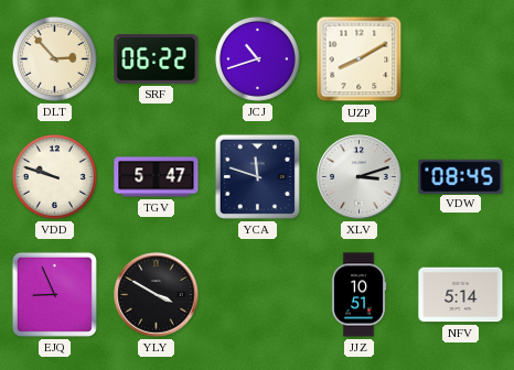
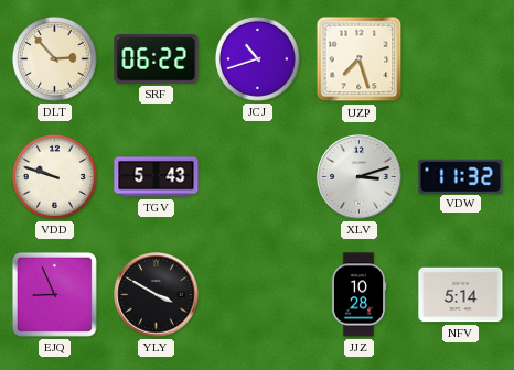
UZP: 8:10 -> 7:27
TGV: 5:47 -> 5:43
YCA: 11:48 -> none
VDW: 08:45 -> 11:32
JJZ: 10:51 -> 10:28
